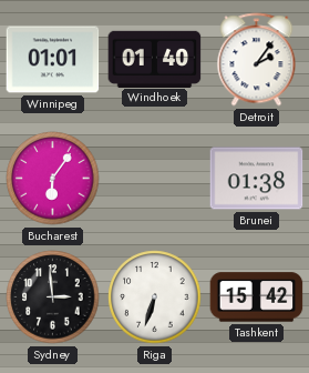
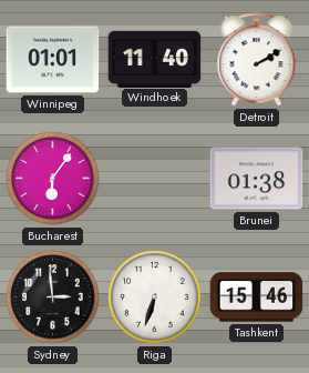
Windhoek: 01:40 -> 11:40
Detroit: 2:06 -> 2:10
Tashkent: 15:42 -> 15:46
